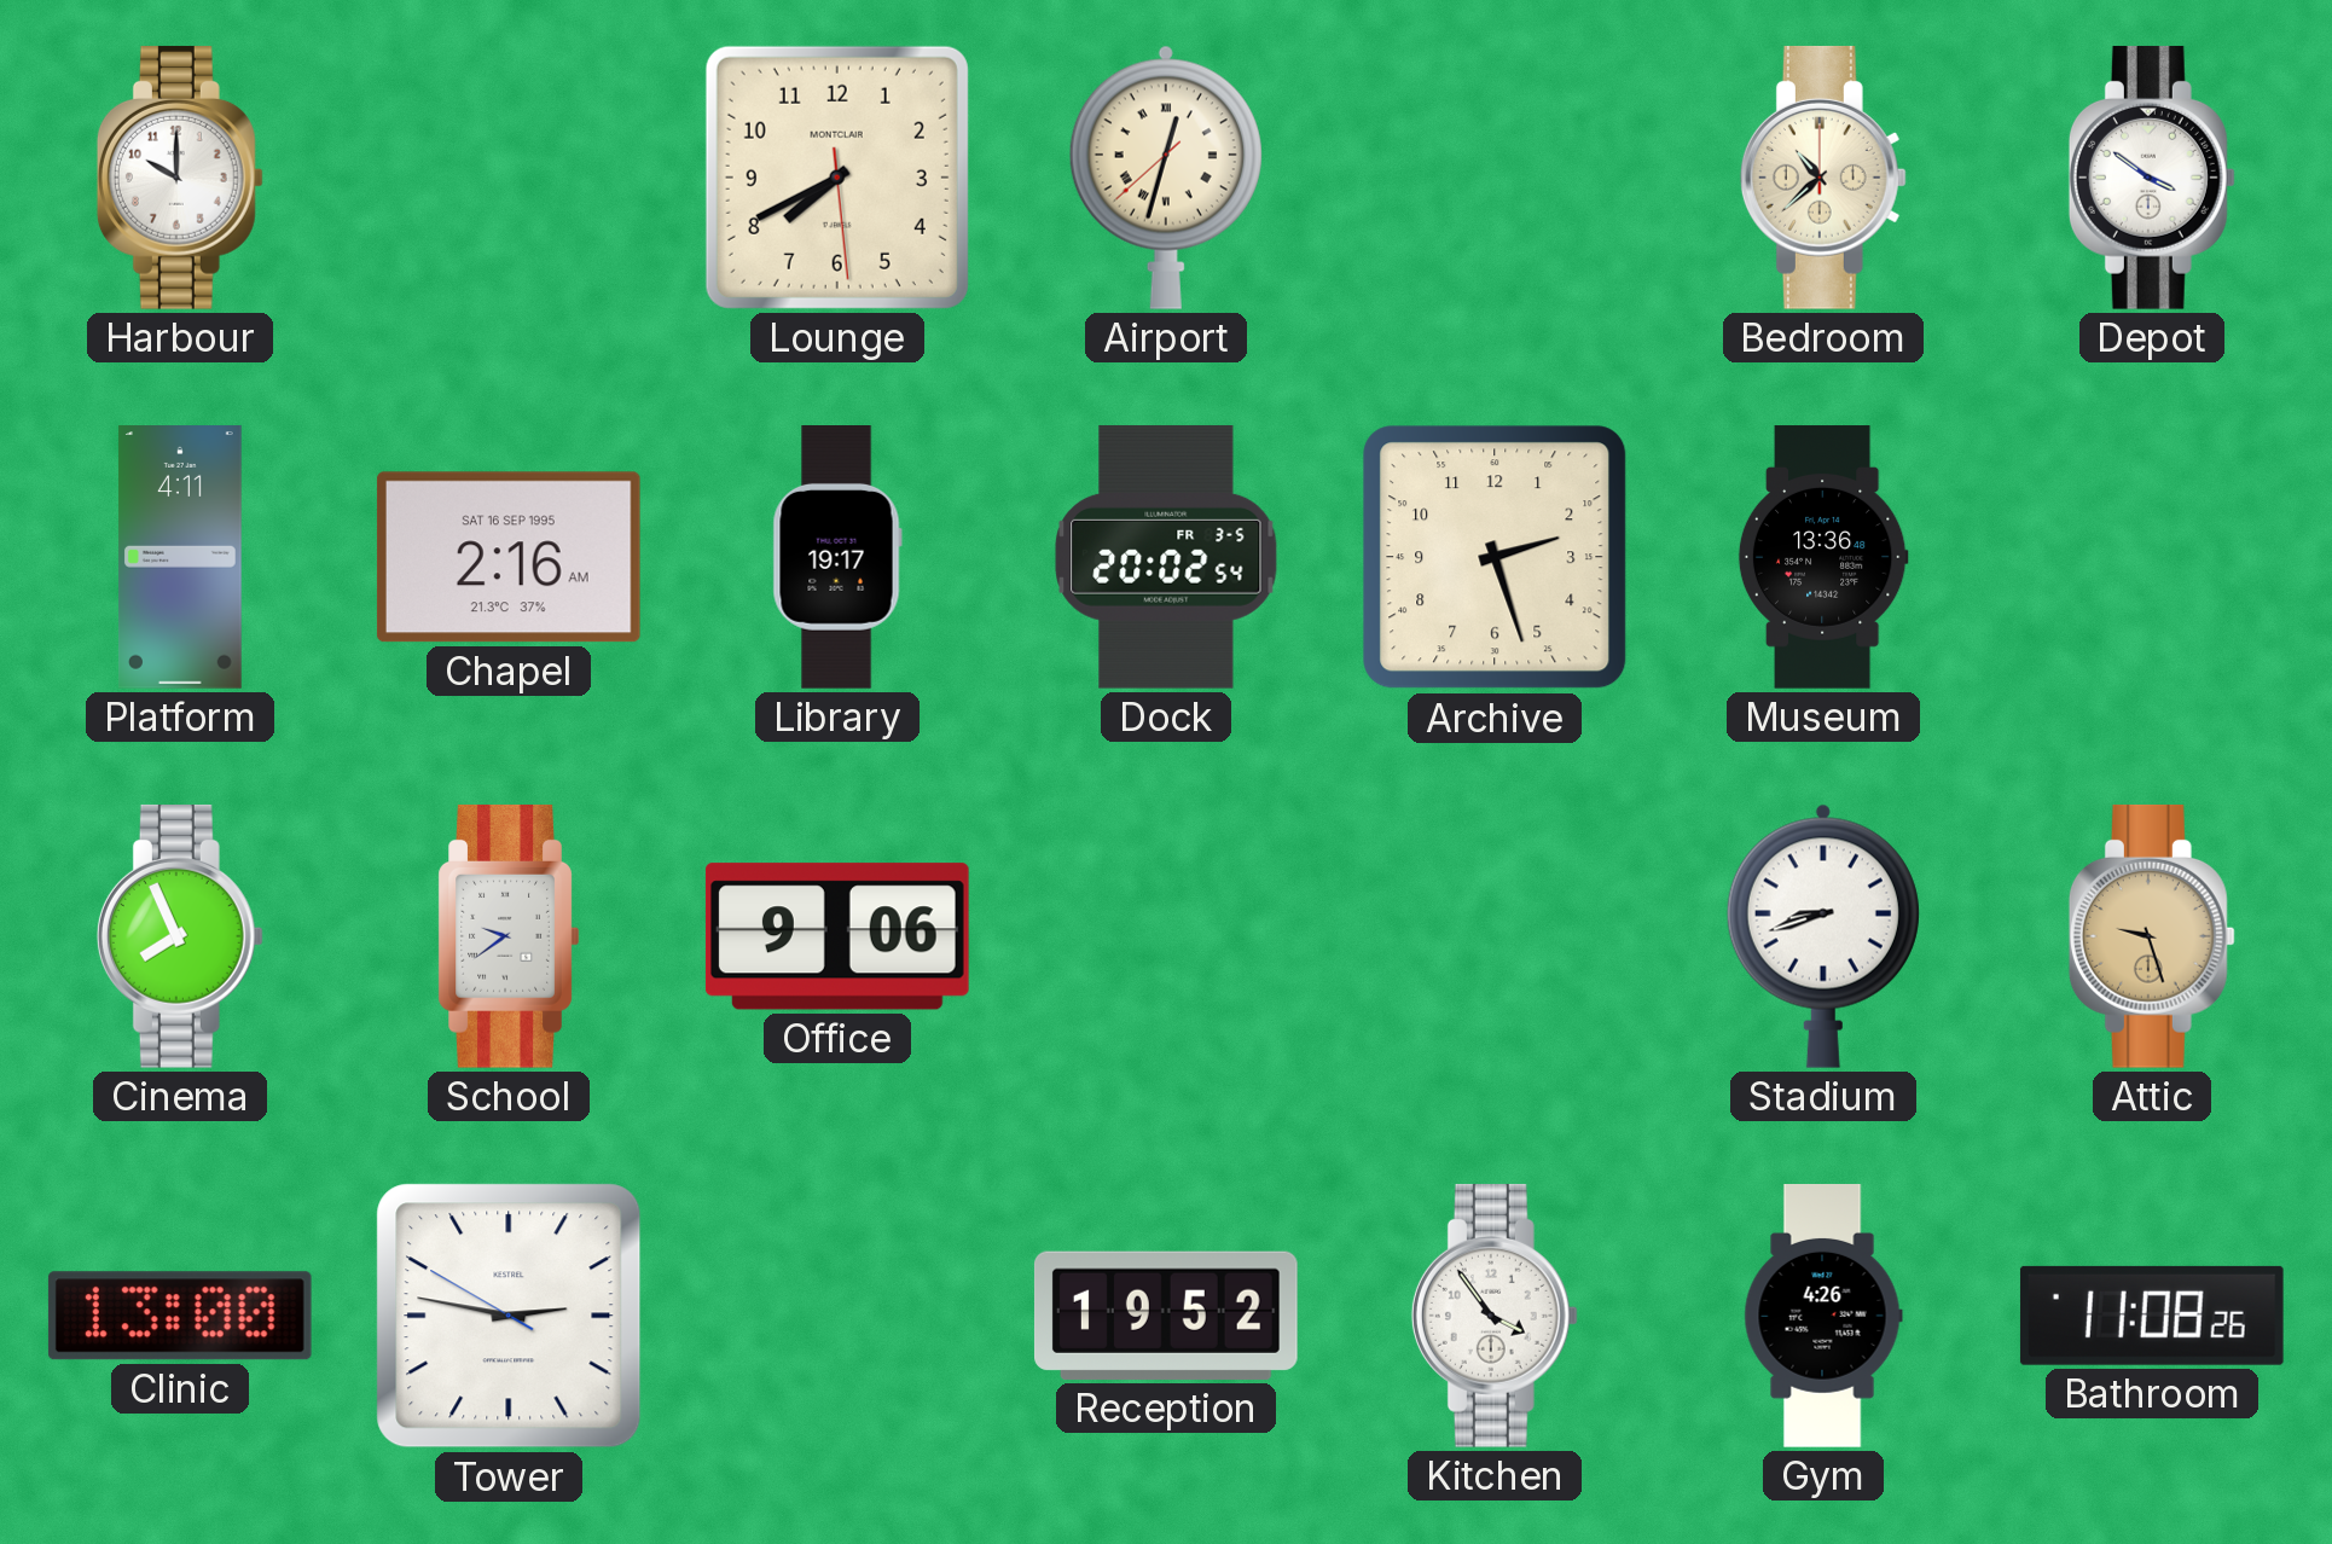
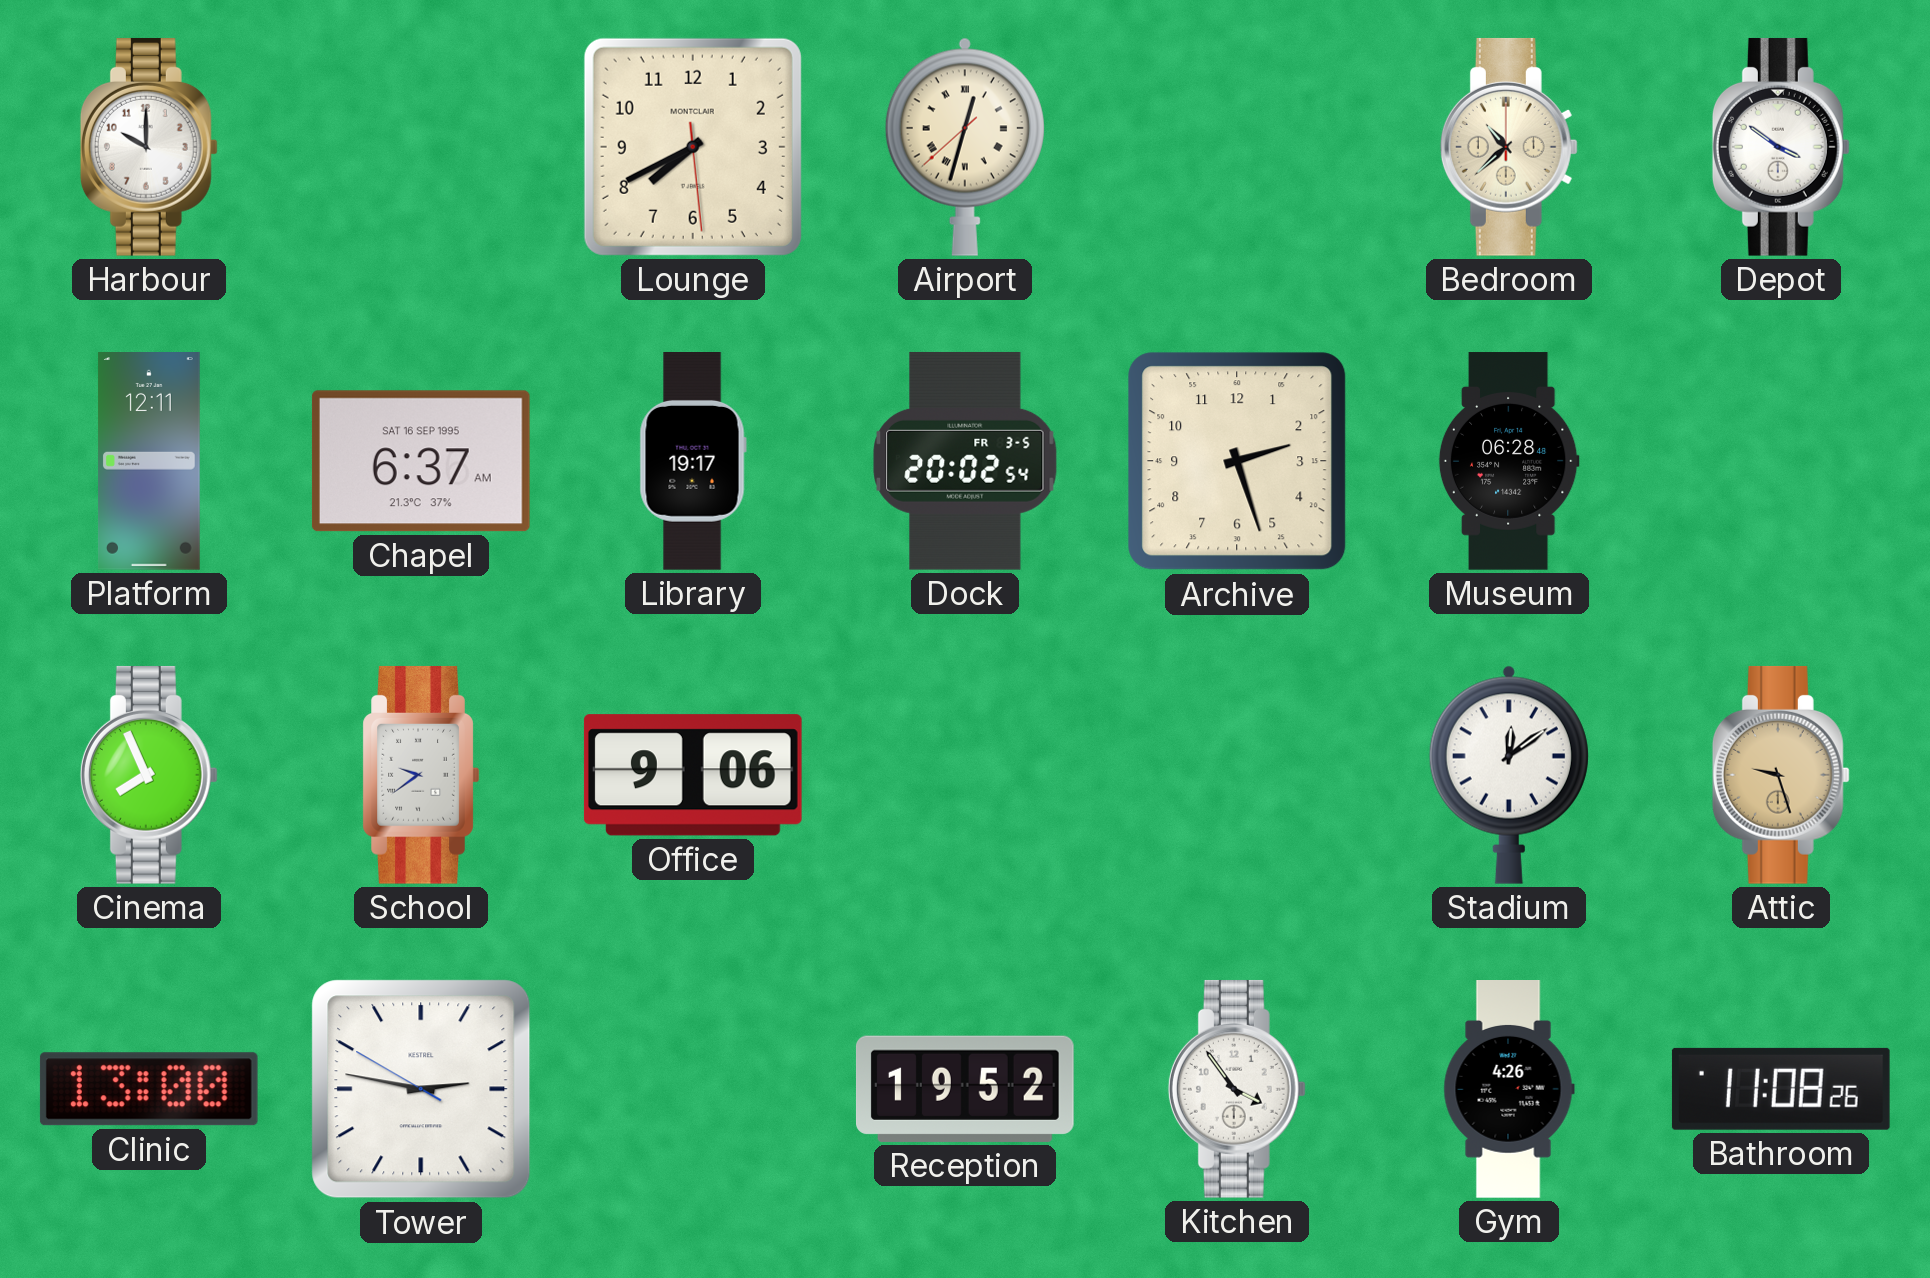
Platform: 4:11 -> 12:11
Chapel: 2:16 -> 6:37
Museum: 13:36 -> 06:28
Stadium: 8:42 -> 12:09
